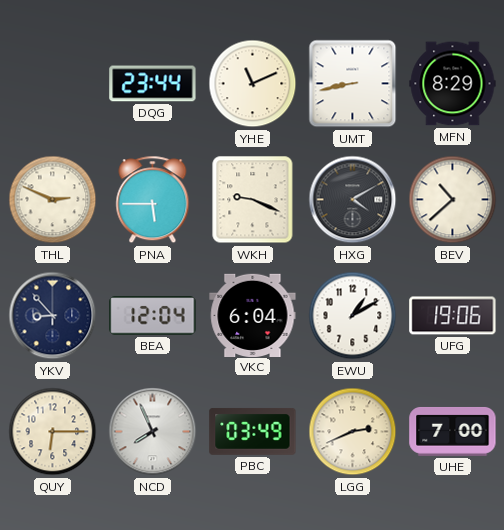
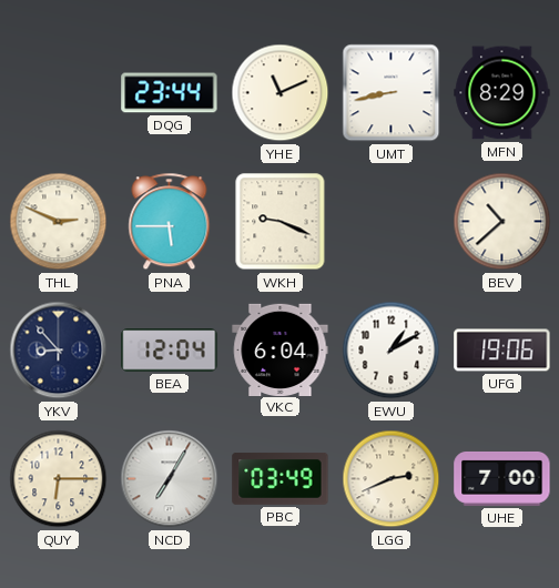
HXG: 4:10 -> none
NCD: 7:56 -> 7:05
